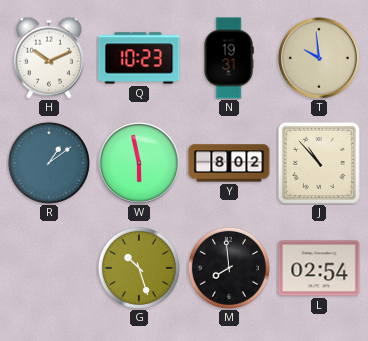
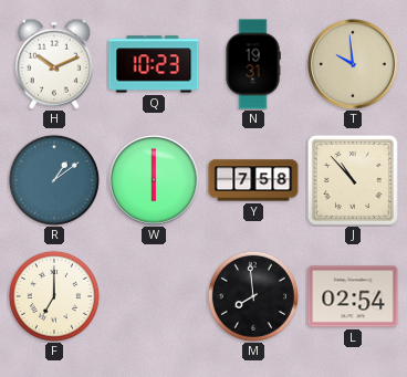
W: 5:58 -> 6:00
Y: 8:02 -> 7:58
F: none -> 7:00
G: 10:27 -> none
